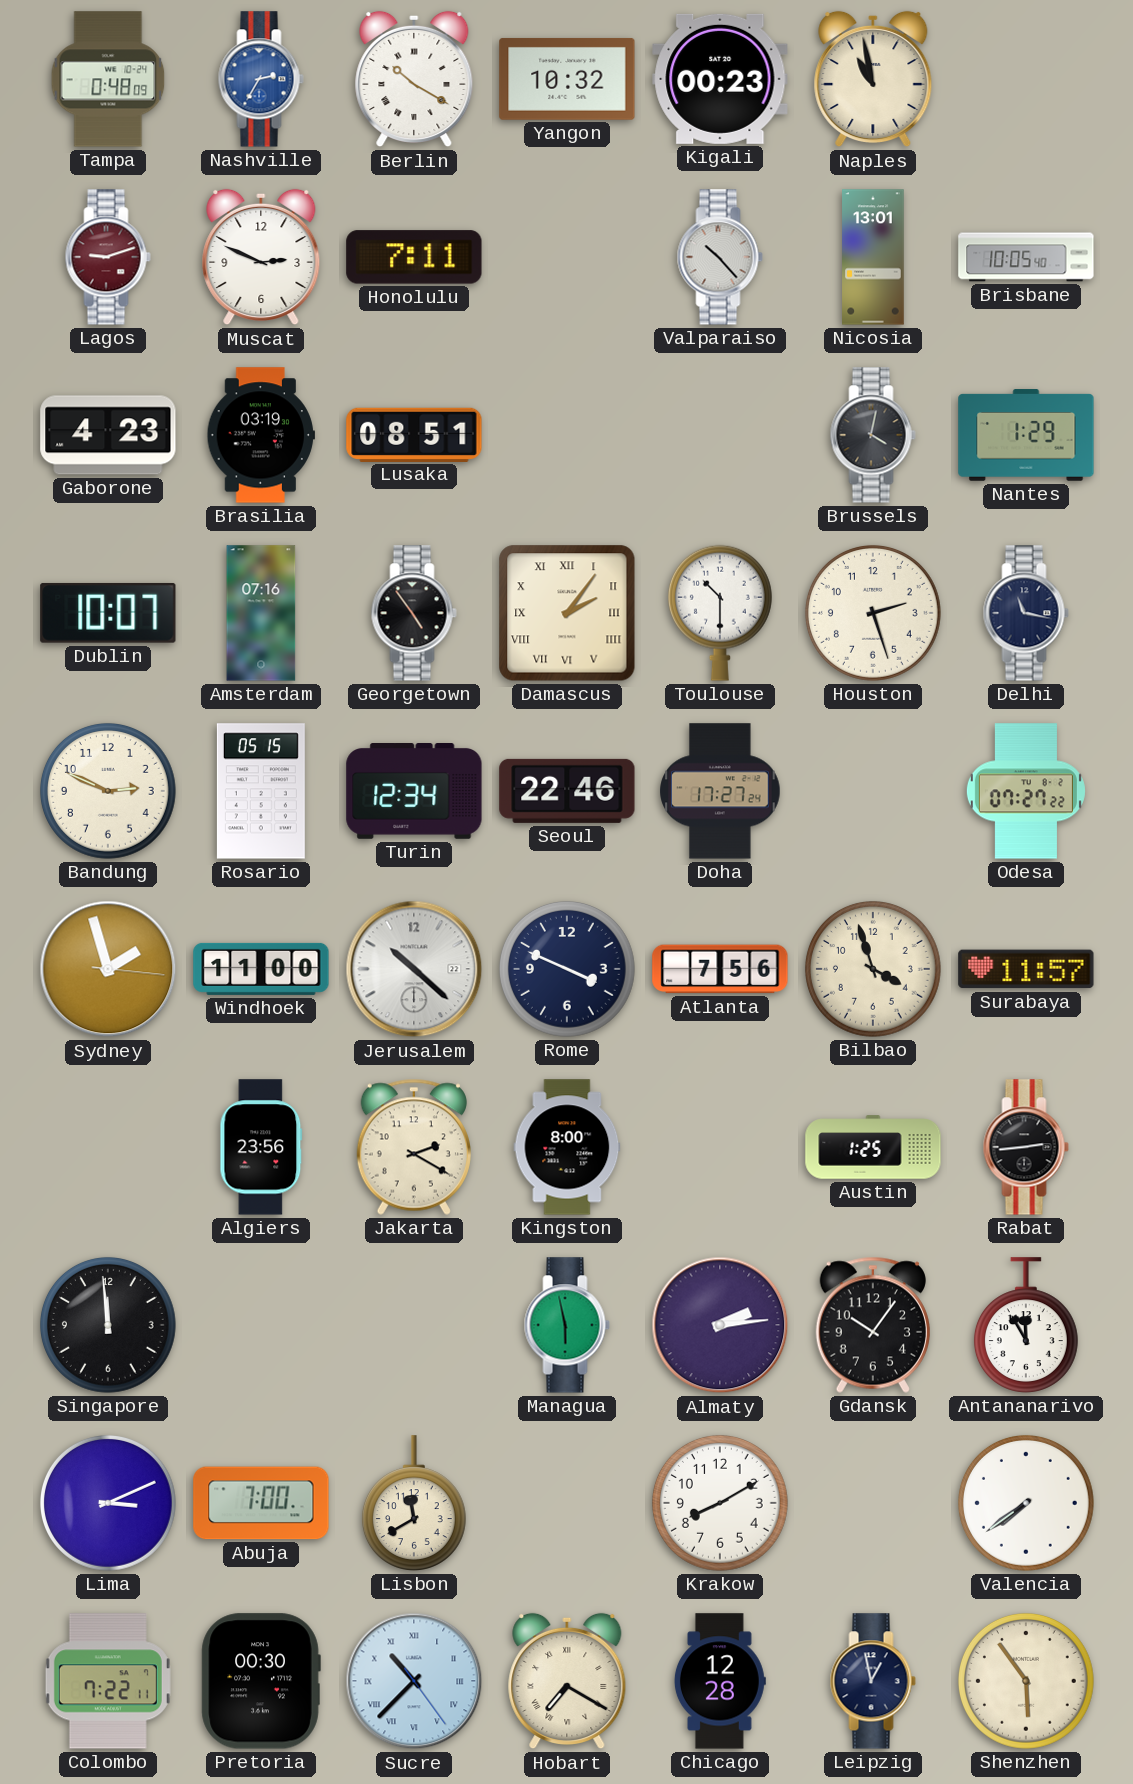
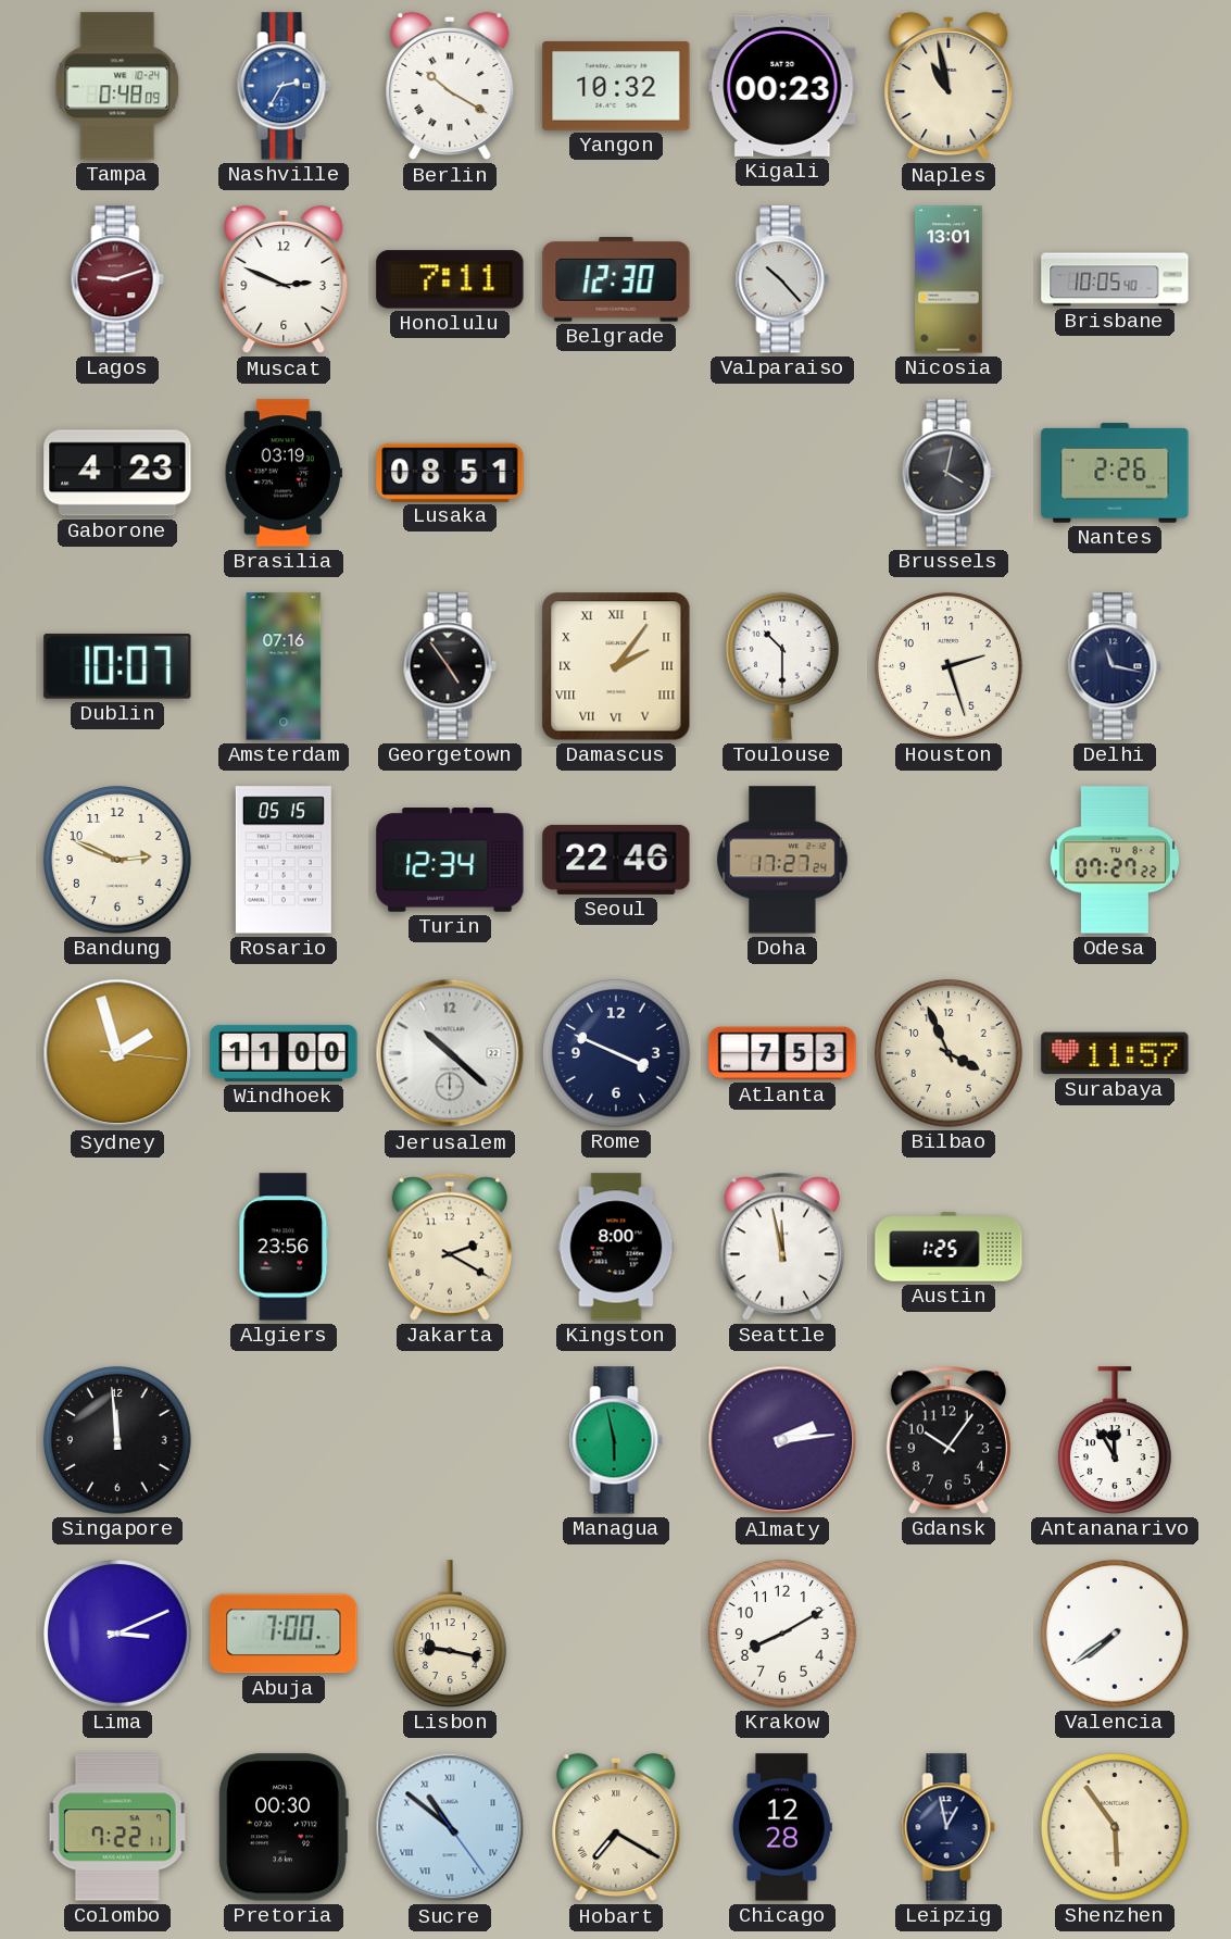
Belgrade: none -> 12:30
Nantes: 1:29 -> 2:26
Atlanta: 7:56 -> 7:53
Bilbao: 3:57 -> 3:56
Seattle: none -> 11:58
Rabat: 2:44 -> none
Lisbon: 11:40 -> 9:17
Sucre: 10:37 -> 10:51
